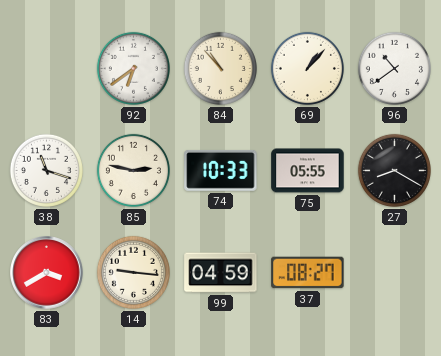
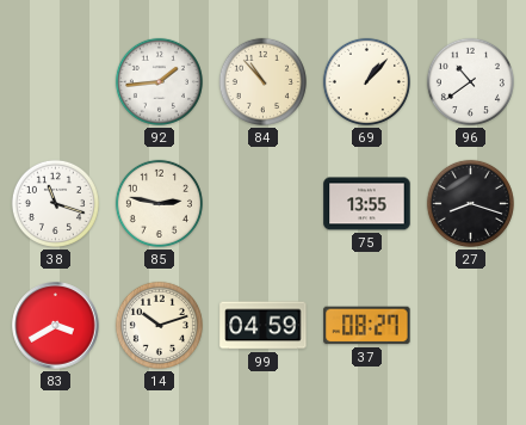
92: 6:39 -> 1:44
74: 10:33 -> none
75: 05:55 -> 13:55
27: 8:20 -> 8:18
14: 9:16 -> 10:12
